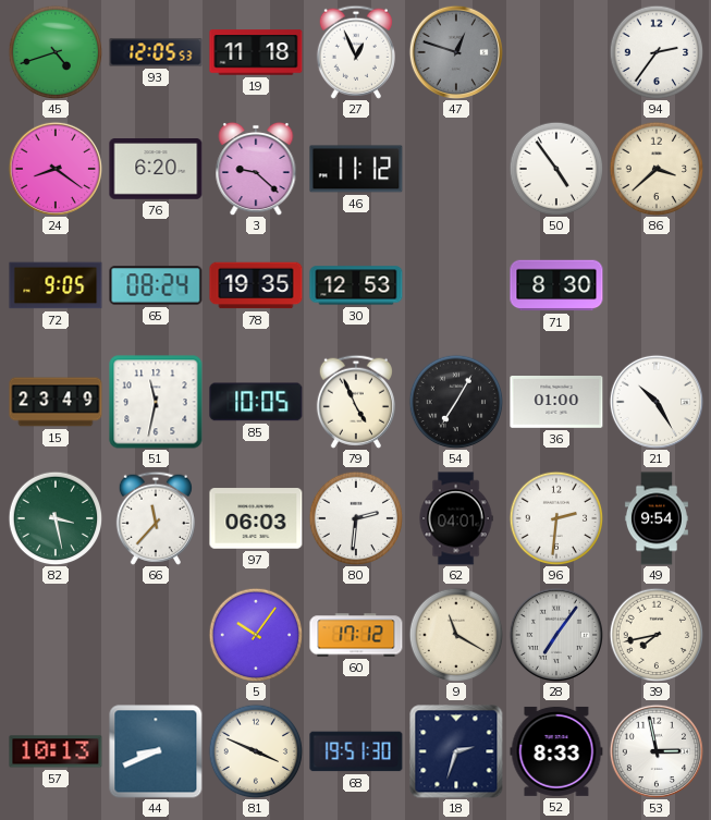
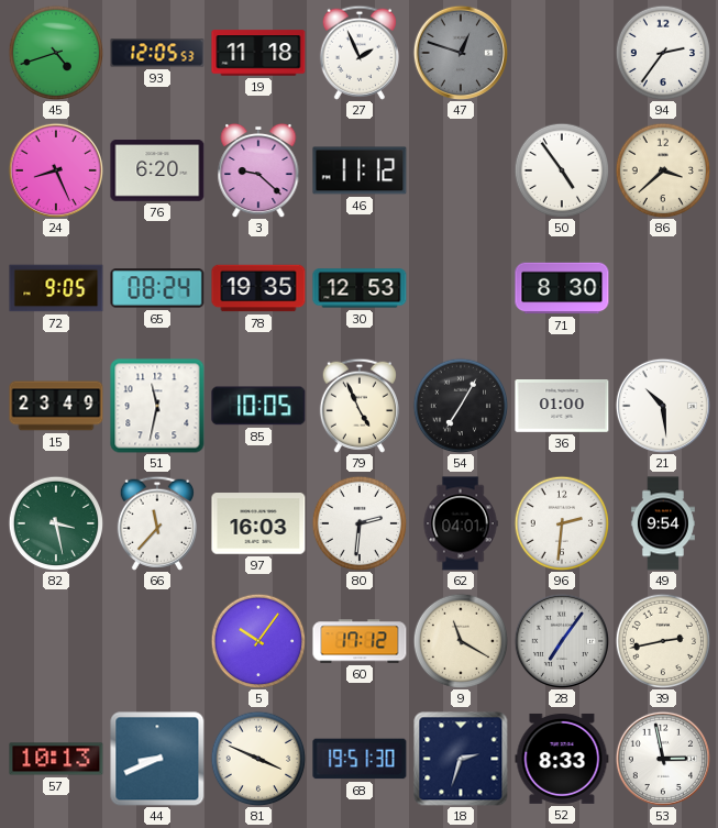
27: 12:56 -> 1:56
24: 8:21 -> 8:26
21: 10:25 -> 10:29
97: 06:03 -> 16:03
39: 7:43 -> 2:43
